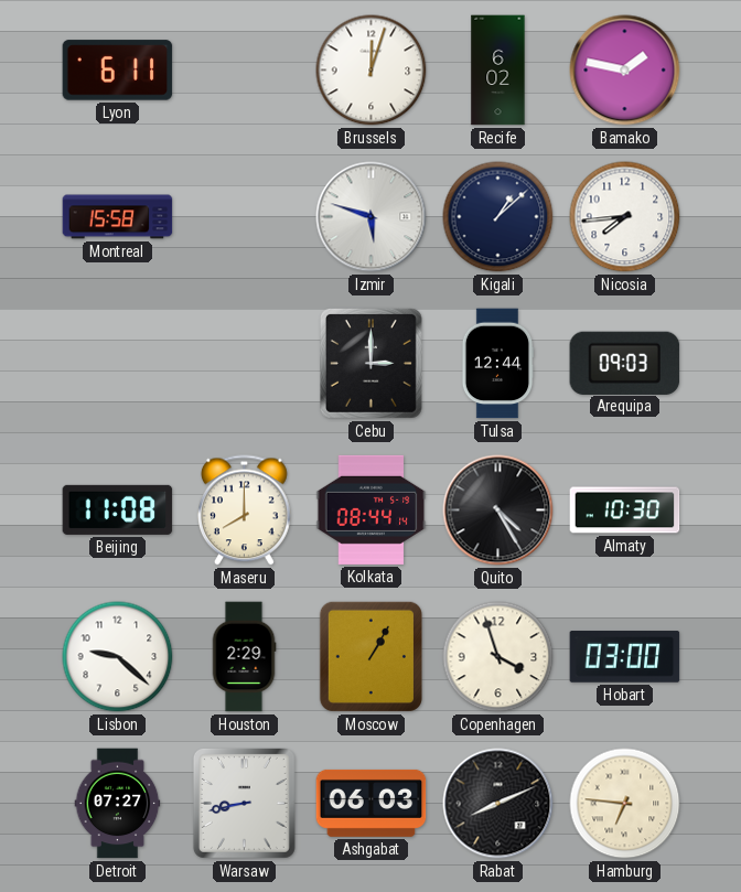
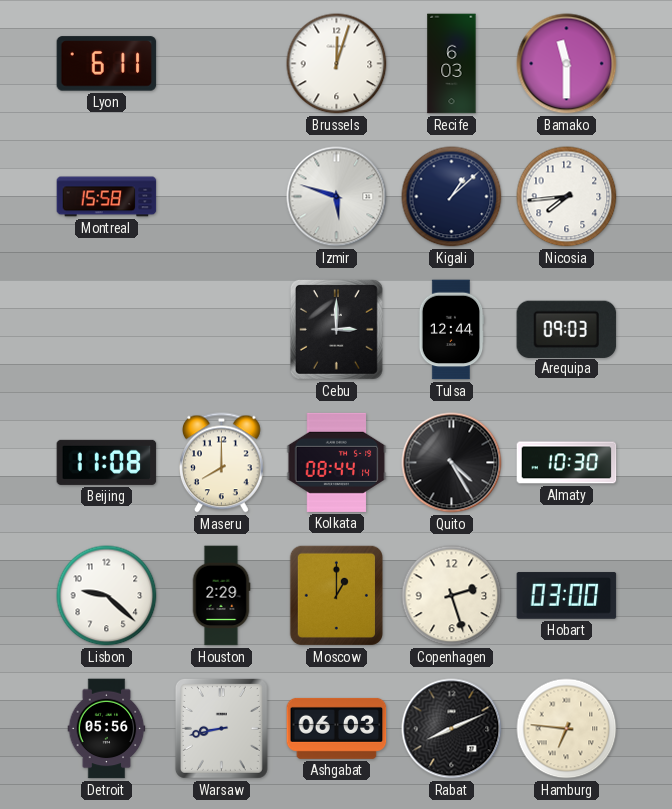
Recife: 6:02 -> 6:03
Bamako: 1:47 -> 11:30
Moscow: 1:05 -> 1:00
Copenhagen: 3:57 -> 2:27
Detroit: 07:27 -> 05:56
